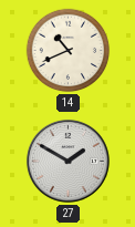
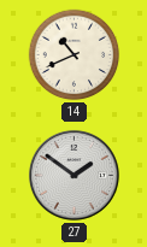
27: 1:50 -> 1:51
